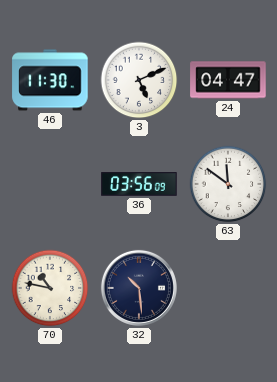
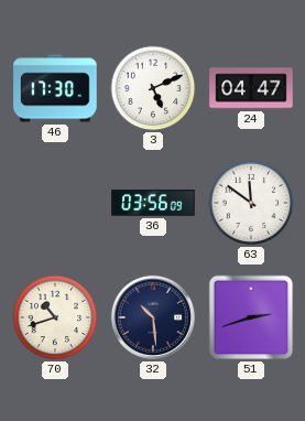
46: 11:30 -> 17:30
70: 10:47 -> 10:42
51: none -> 2:42
